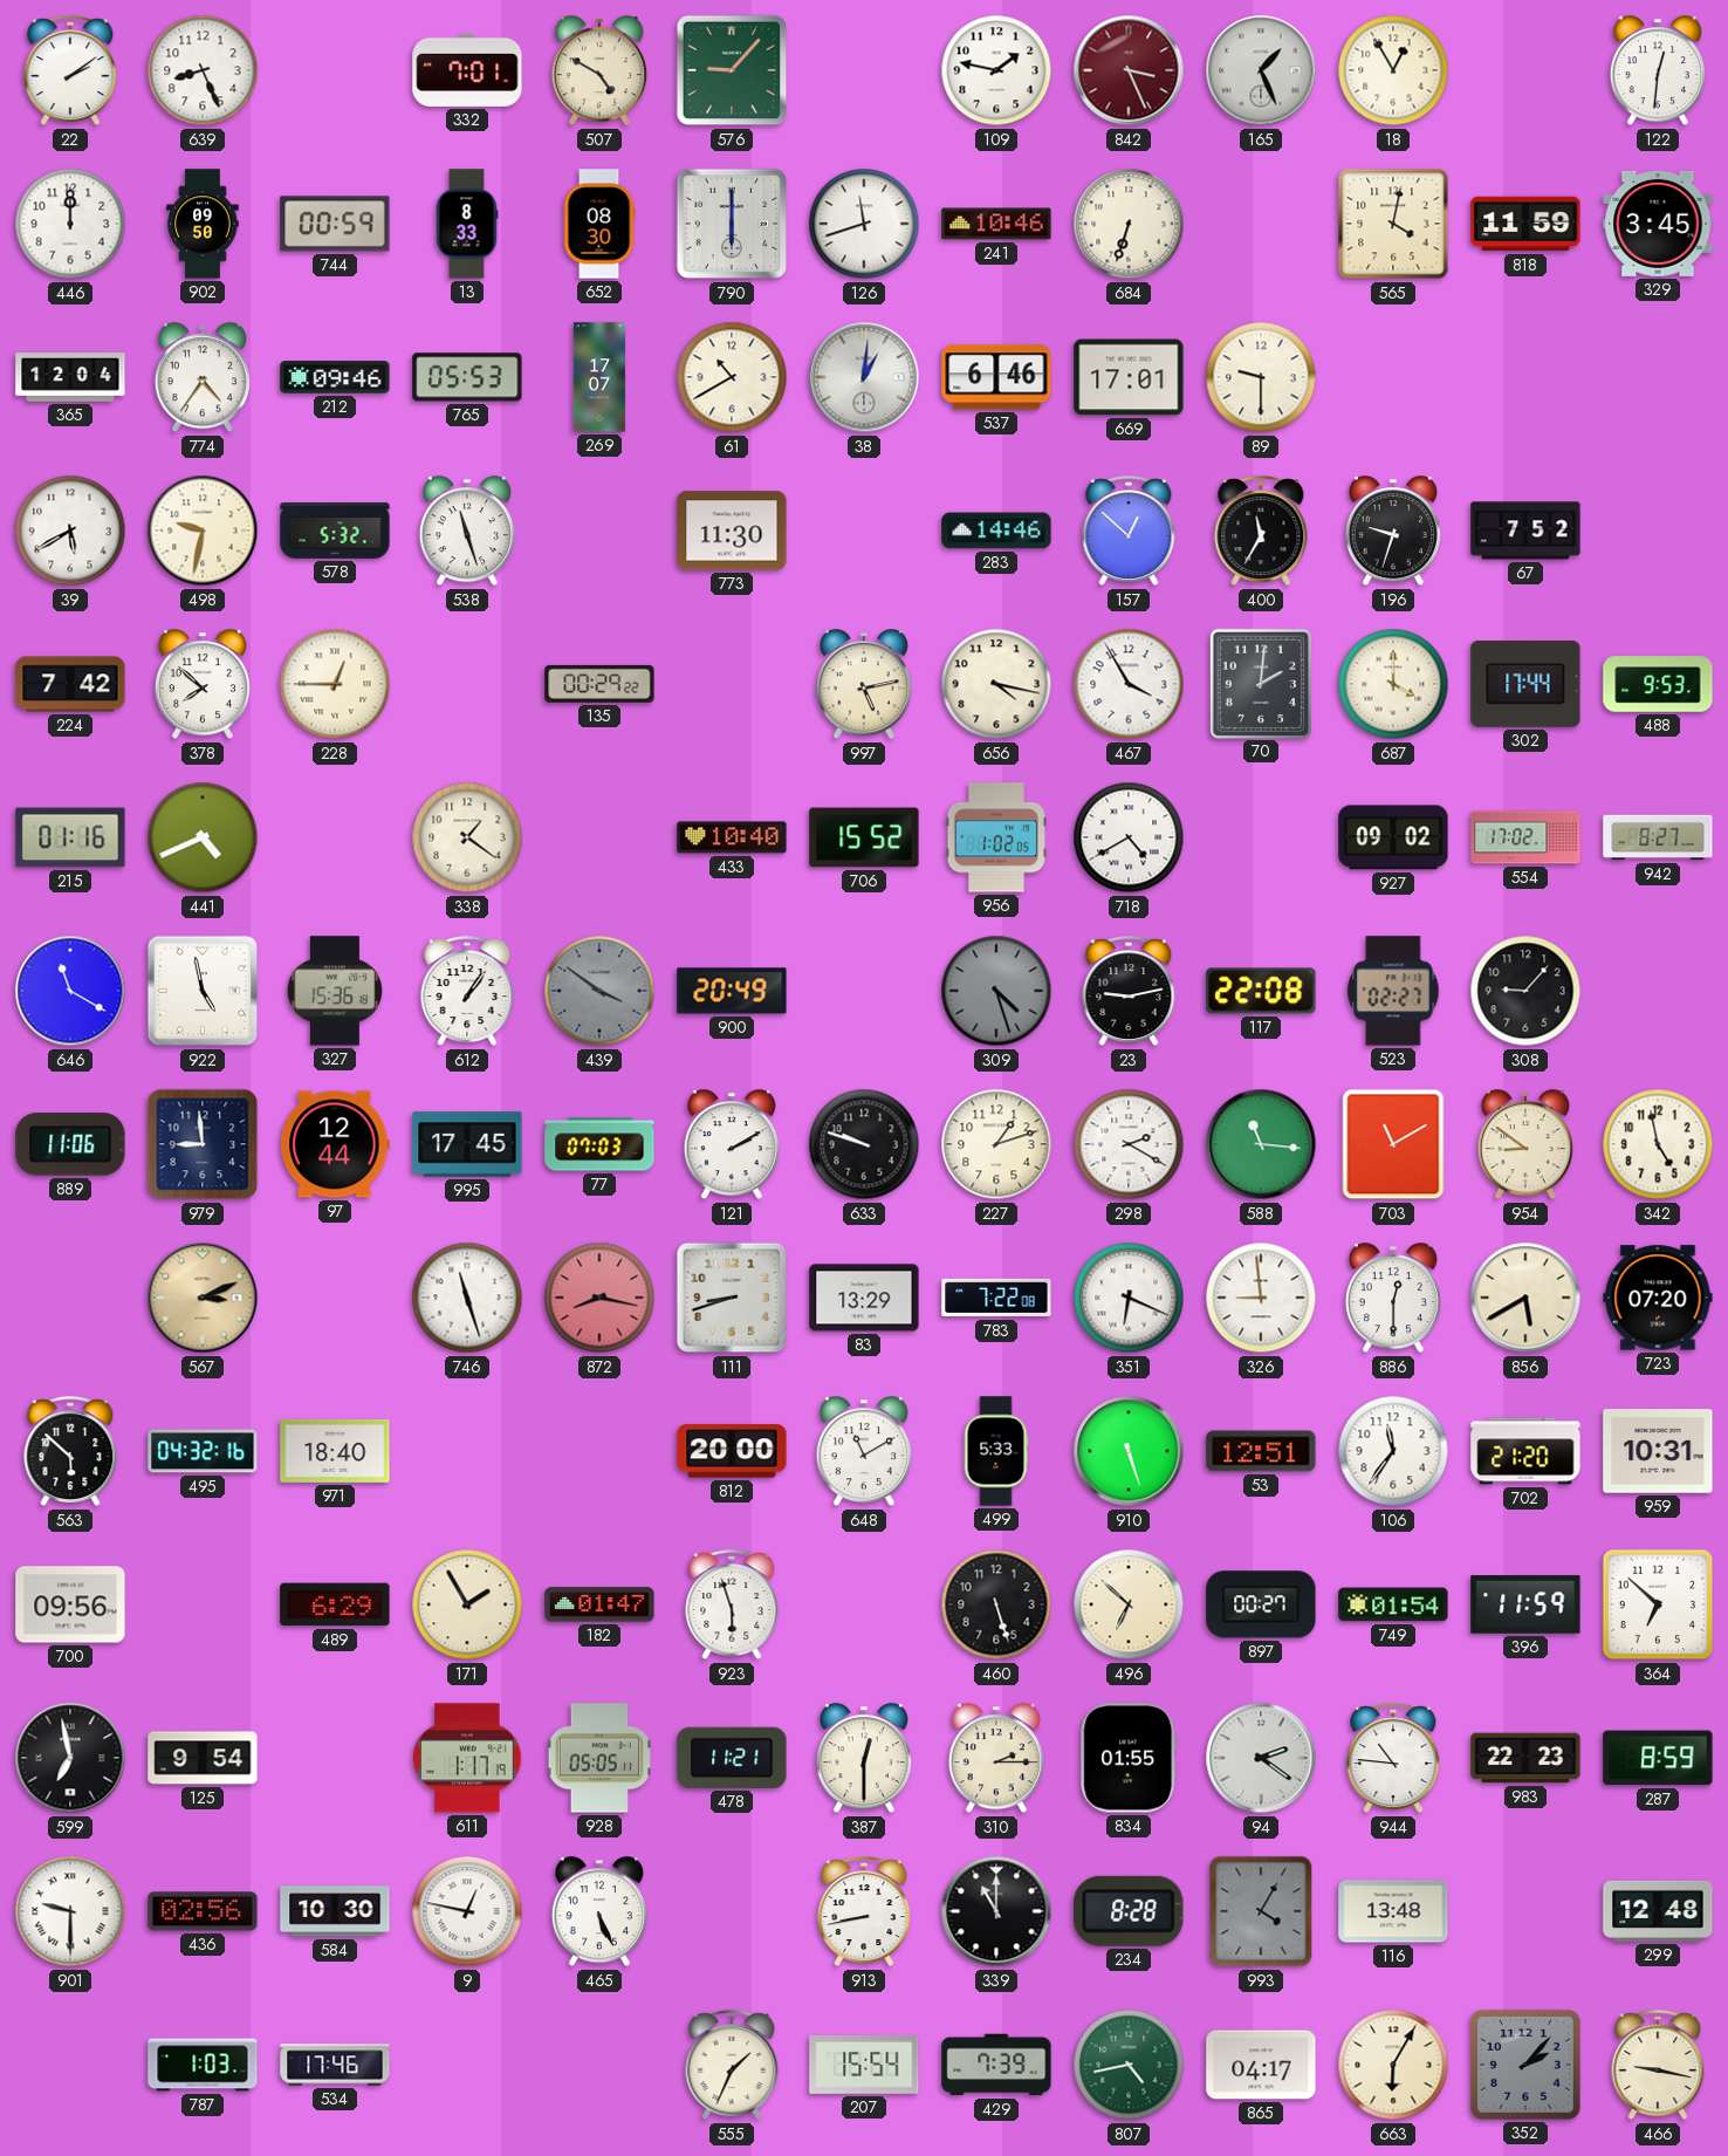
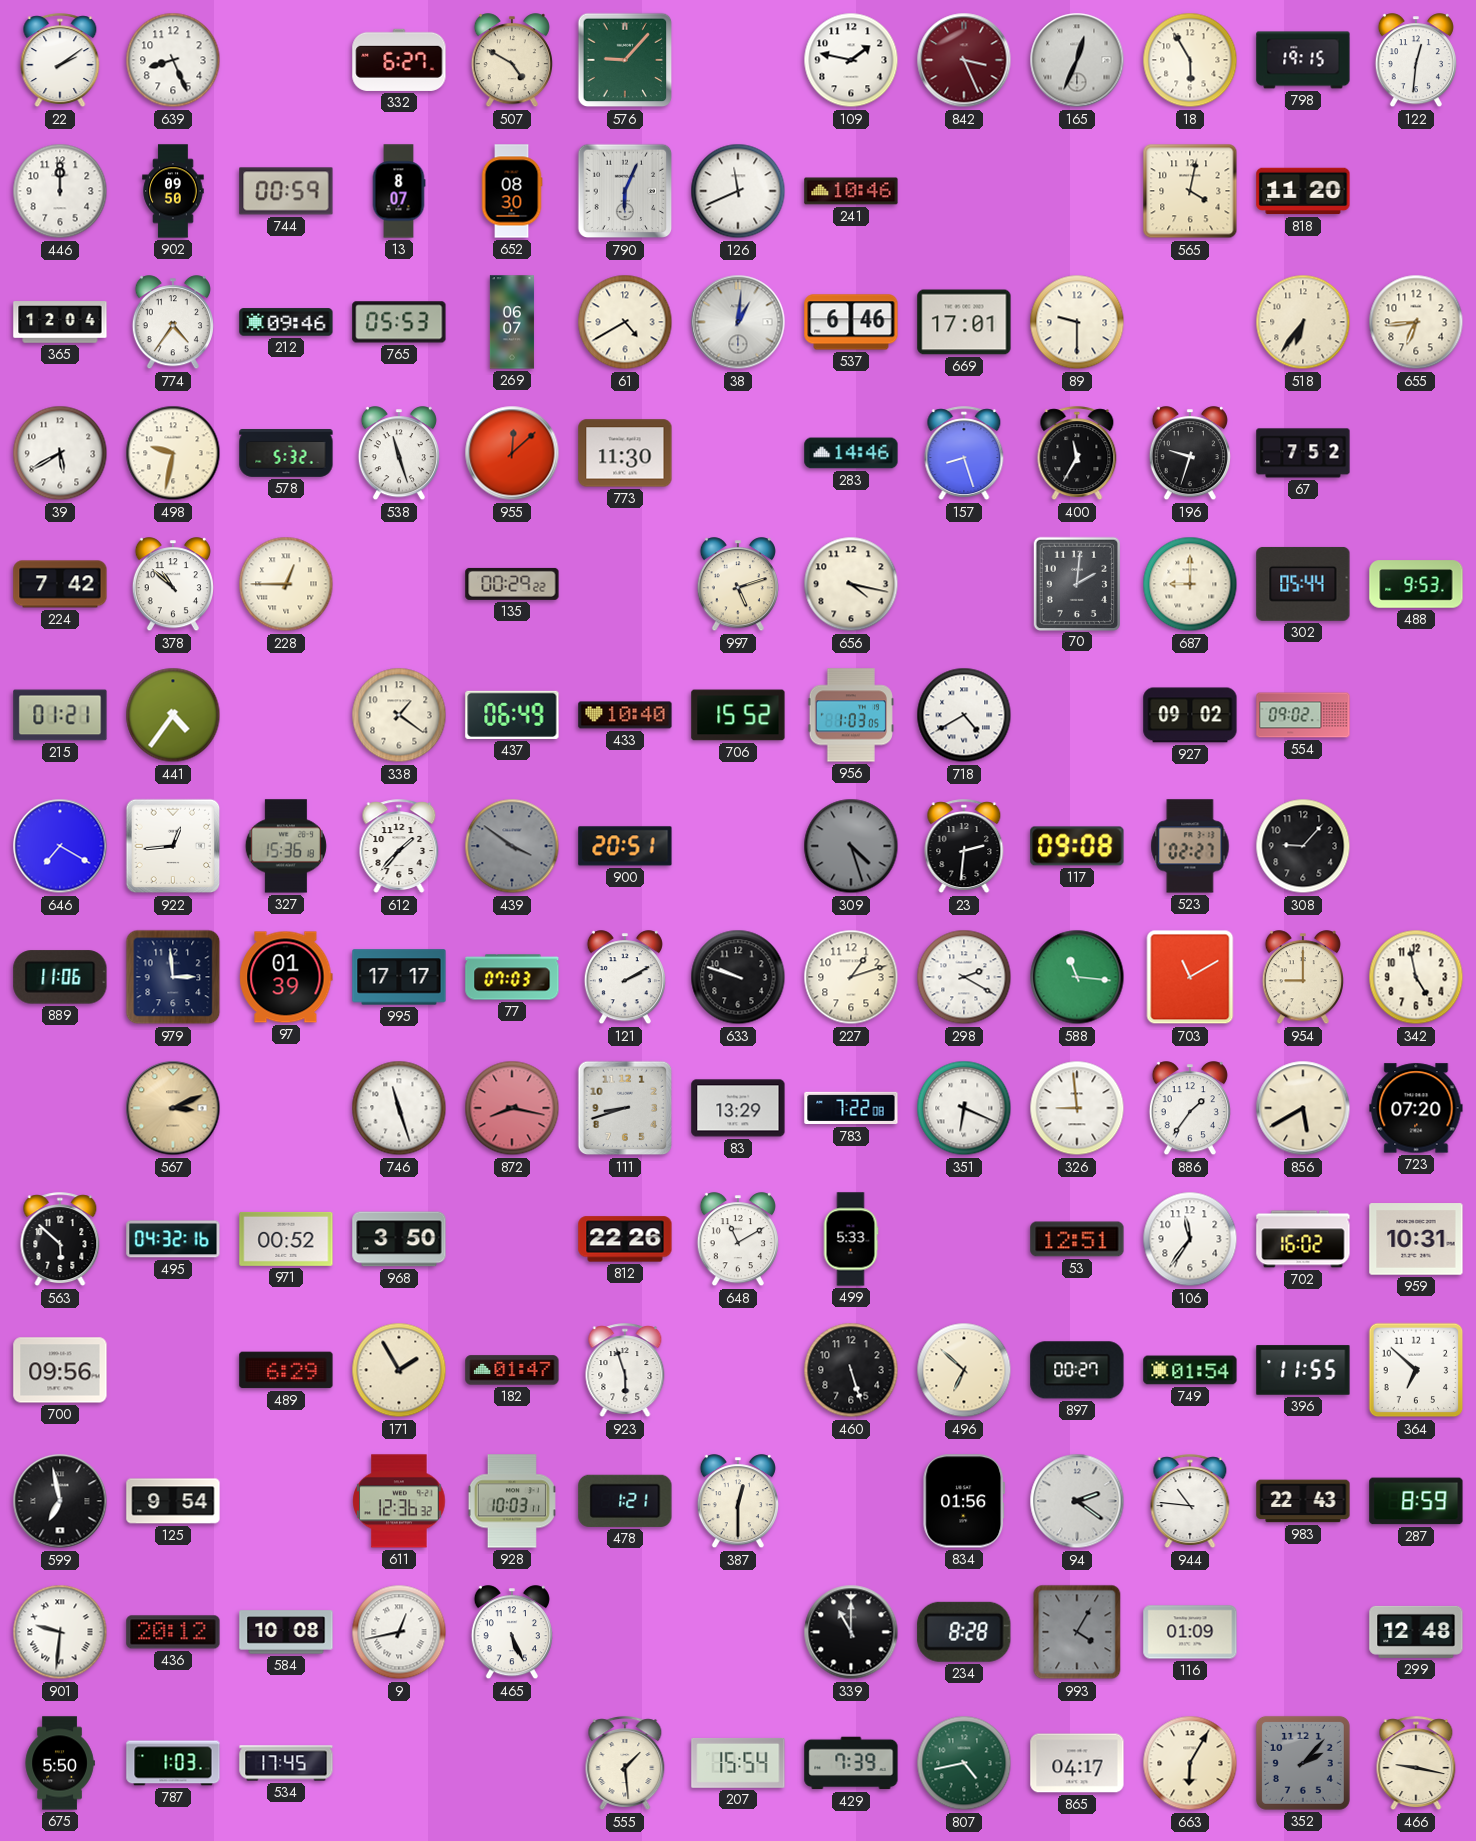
332: 7:01 -> 6:27
165: 1:26 -> 12:34
18: 12:55 -> 5:55
798: none -> 19:15
13: 8:33 -> 8:07
790: 6:00 -> 6:04
126: 11:42 -> 11:41
684: 6:33 -> none
818: 11:59 -> 11:20
329: 3:45 -> none
269: 17:07 -> 06:07
61: 10:40 -> 4:40
518: none -> 6:36
655: none -> 6:44
955: none -> 12:08
157: 12:52 -> 8:27
378: 7:52 -> 10:52
997: 5:13 -> 5:12
467: 3:55 -> none
687: 4:00 -> 9:00
302: 17:44 -> 05:44
215: 01:16 -> 01:21
441: 4:41 -> 4:36
437: none -> 06:49
956: 1:02 -> 1:03
554: 17:02 -> 09:02
942: 8:27 -> none
646: 11:20 -> 7:20
922: 4:58 -> 12:44
612: 1:06 -> 1:37
900: 20:49 -> 20:51
23: 9:13 -> 2:31
117: 22:08 -> 09:08
979: 8:59 -> 2:59
97: 12:44 -> 01:39
995: 17:45 -> 17:17
954: 8:51 -> 9:00
886: 12:30 -> 1:36
971: 18:40 -> 00:52
968: none -> 3:50
812: 20:00 -> 22:26
910: 5:27 -> none
702: 21:20 -> 16:02
396: 11:59 -> 11:55
611: 1:17 -> 12:36
928: 05:05 -> 10:03
478: 11:21 -> 1:21
310: 2:15 -> none
834: 01:55 -> 01:56
983: 22:23 -> 22:43
901: 9:30 -> 9:31
436: 02:56 -> 20:12
584: 10:30 -> 10:08
9: 12:47 -> 12:43
913: 8:43 -> none
116: 13:48 -> 01:09
675: none -> 5:50
534: 17:46 -> 17:45
555: 1:34 -> 1:29
